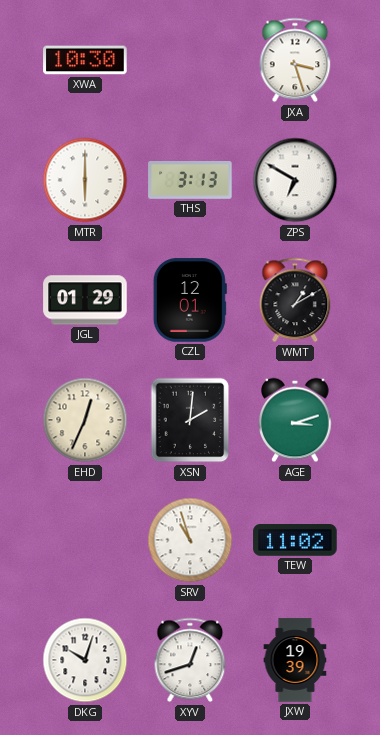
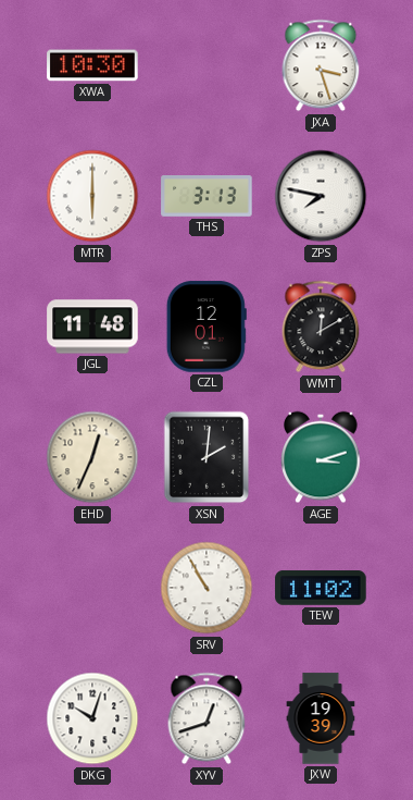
ZPS: 6:50 -> 7:47
JGL: 01:29 -> 11:48
WMT: 1:10 -> 12:10
SRV: 10:57 -> 10:55
